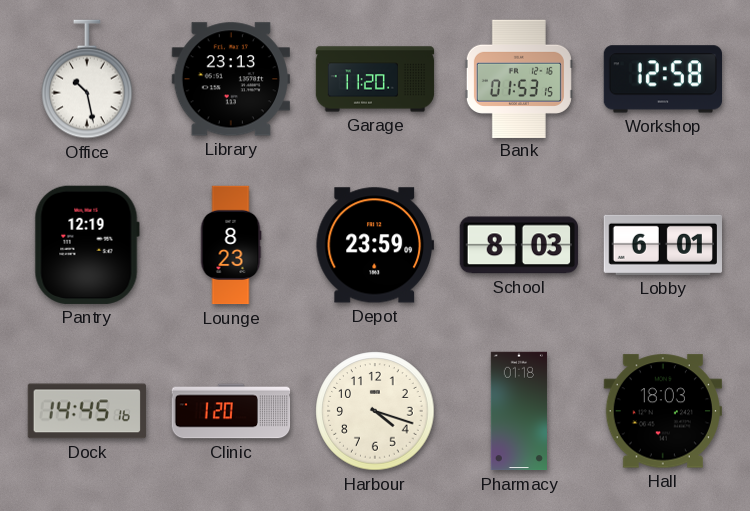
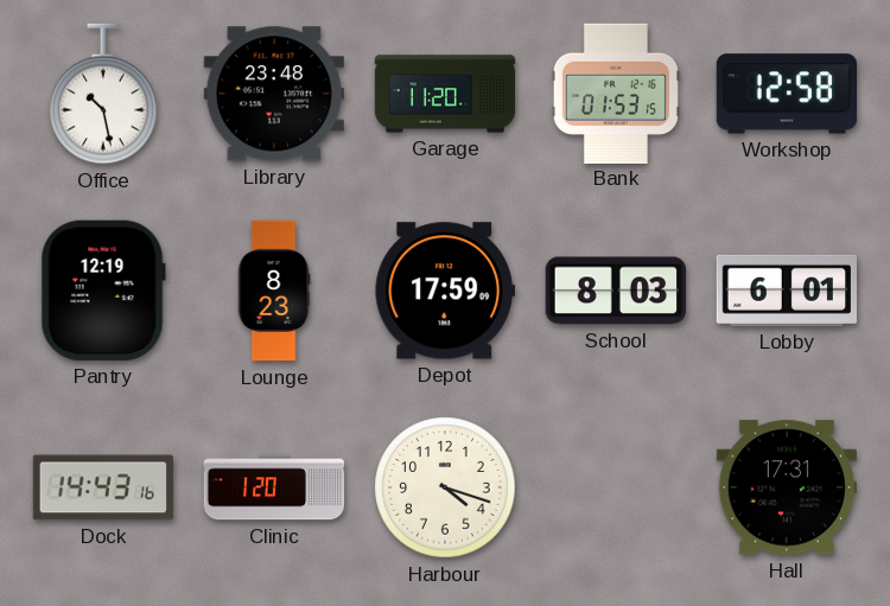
Library: 23:13 -> 23:48
Depot: 23:59 -> 17:59
Dock: 14:45 -> 14:43
Pharmacy: 01:18 -> none
Hall: 18:03 -> 17:31
